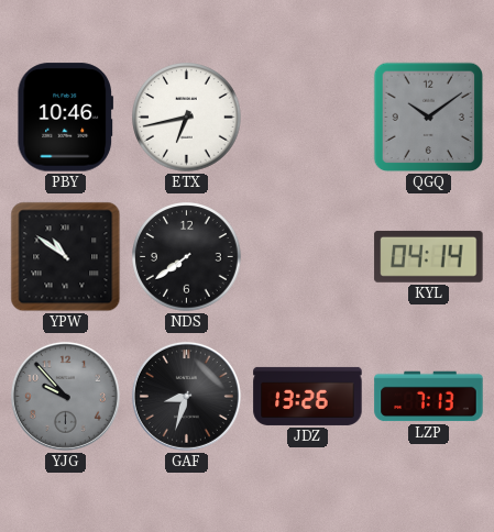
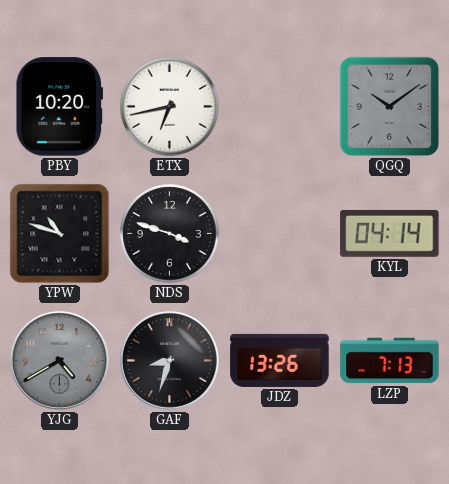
PBY: 10:46 -> 10:20
YPW: 10:51 -> 10:48
NDS: 7:39 -> 3:48
YJG: 9:53 -> 4:40
